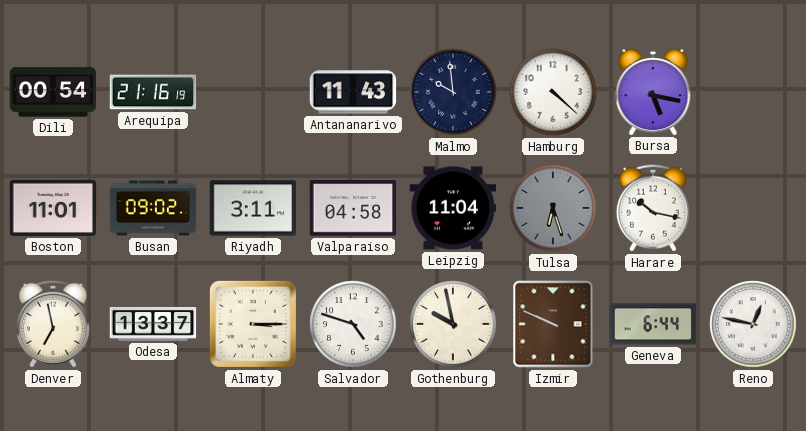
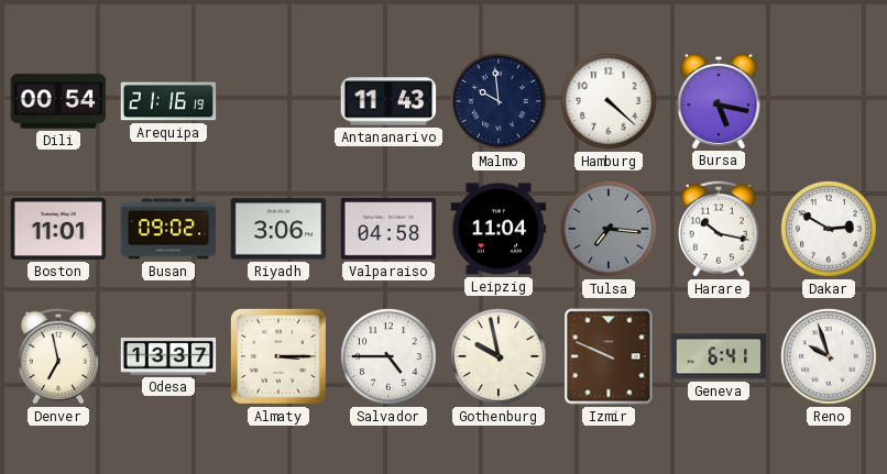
Riyadh: 3:11 -> 3:06
Tulsa: 6:27 -> 7:16
Dakar: none -> 2:50
Salvador: 4:48 -> 4:45
Geneva: 6:44 -> 6:41
Reno: 12:47 -> 9:57
